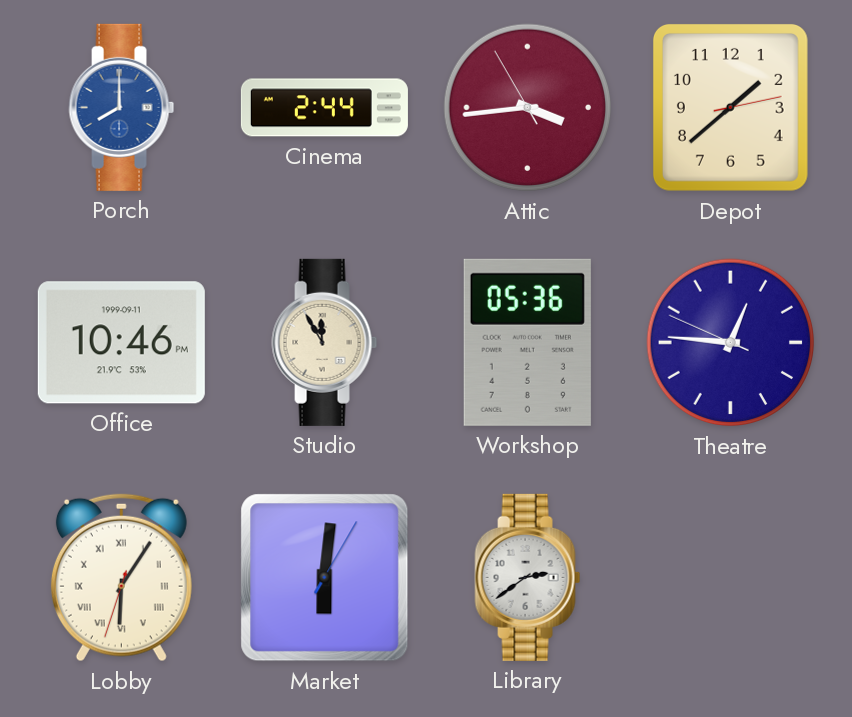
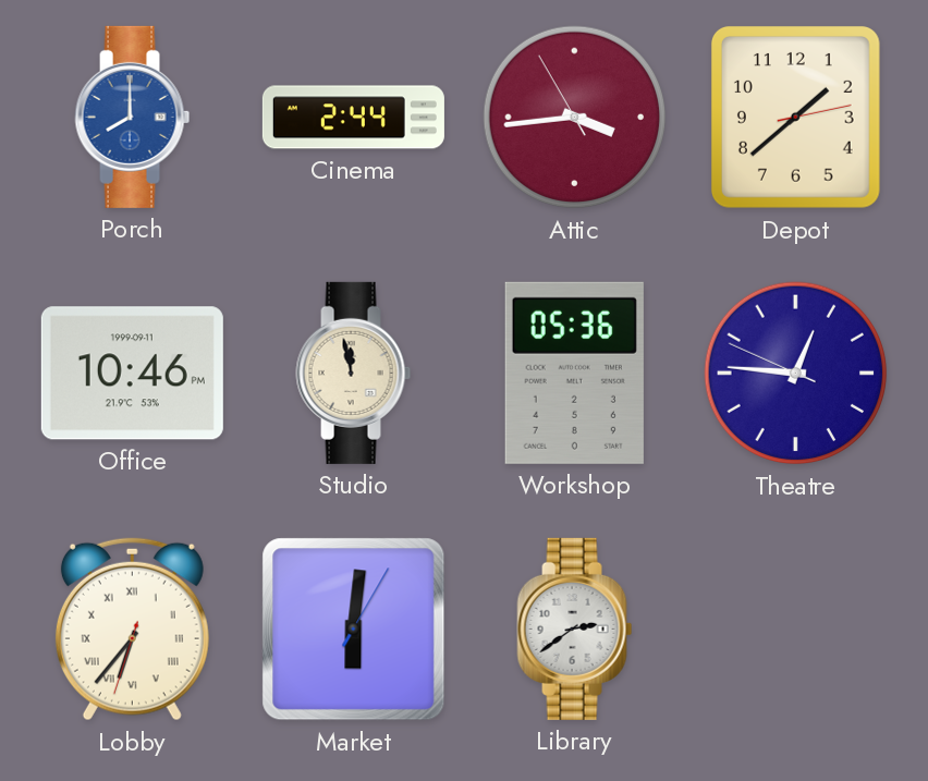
Studio: 11:55 -> 11:58
Lobby: 6:05 -> 6:36
